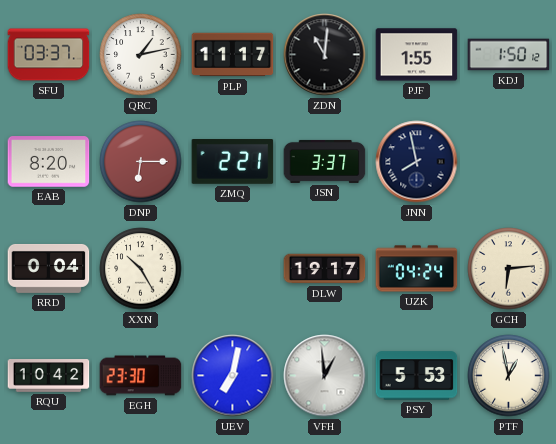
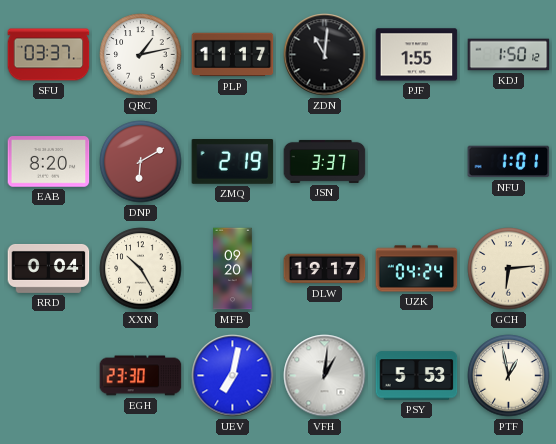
DNP: 6:15 -> 6:10
ZMQ: 2:21 -> 2:19
JNN: 7:58 -> none
NFU: none -> 1:01
MFB: none -> 09:20
RQU: 10:42 -> none
VFH: 12:59 -> 1:01
